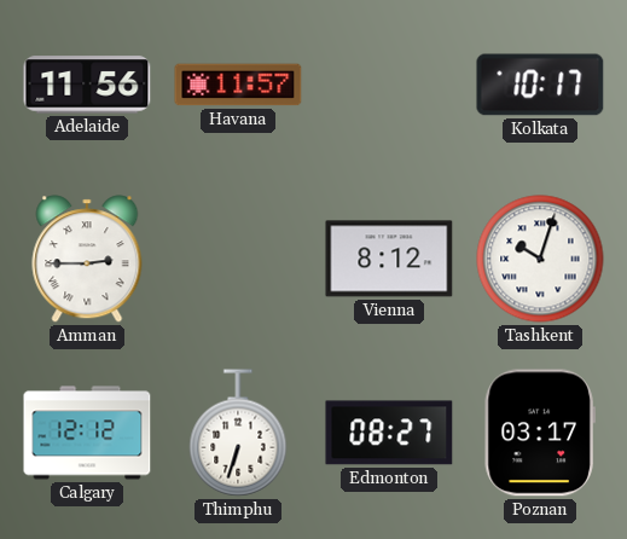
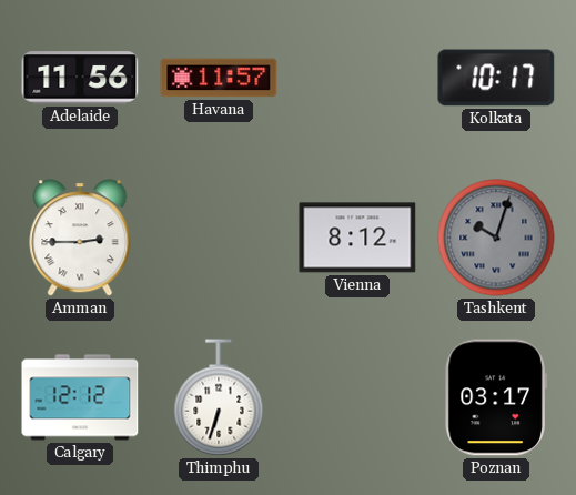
Tashkent dial: white -> grey
Edmonton: 08:27 -> none
